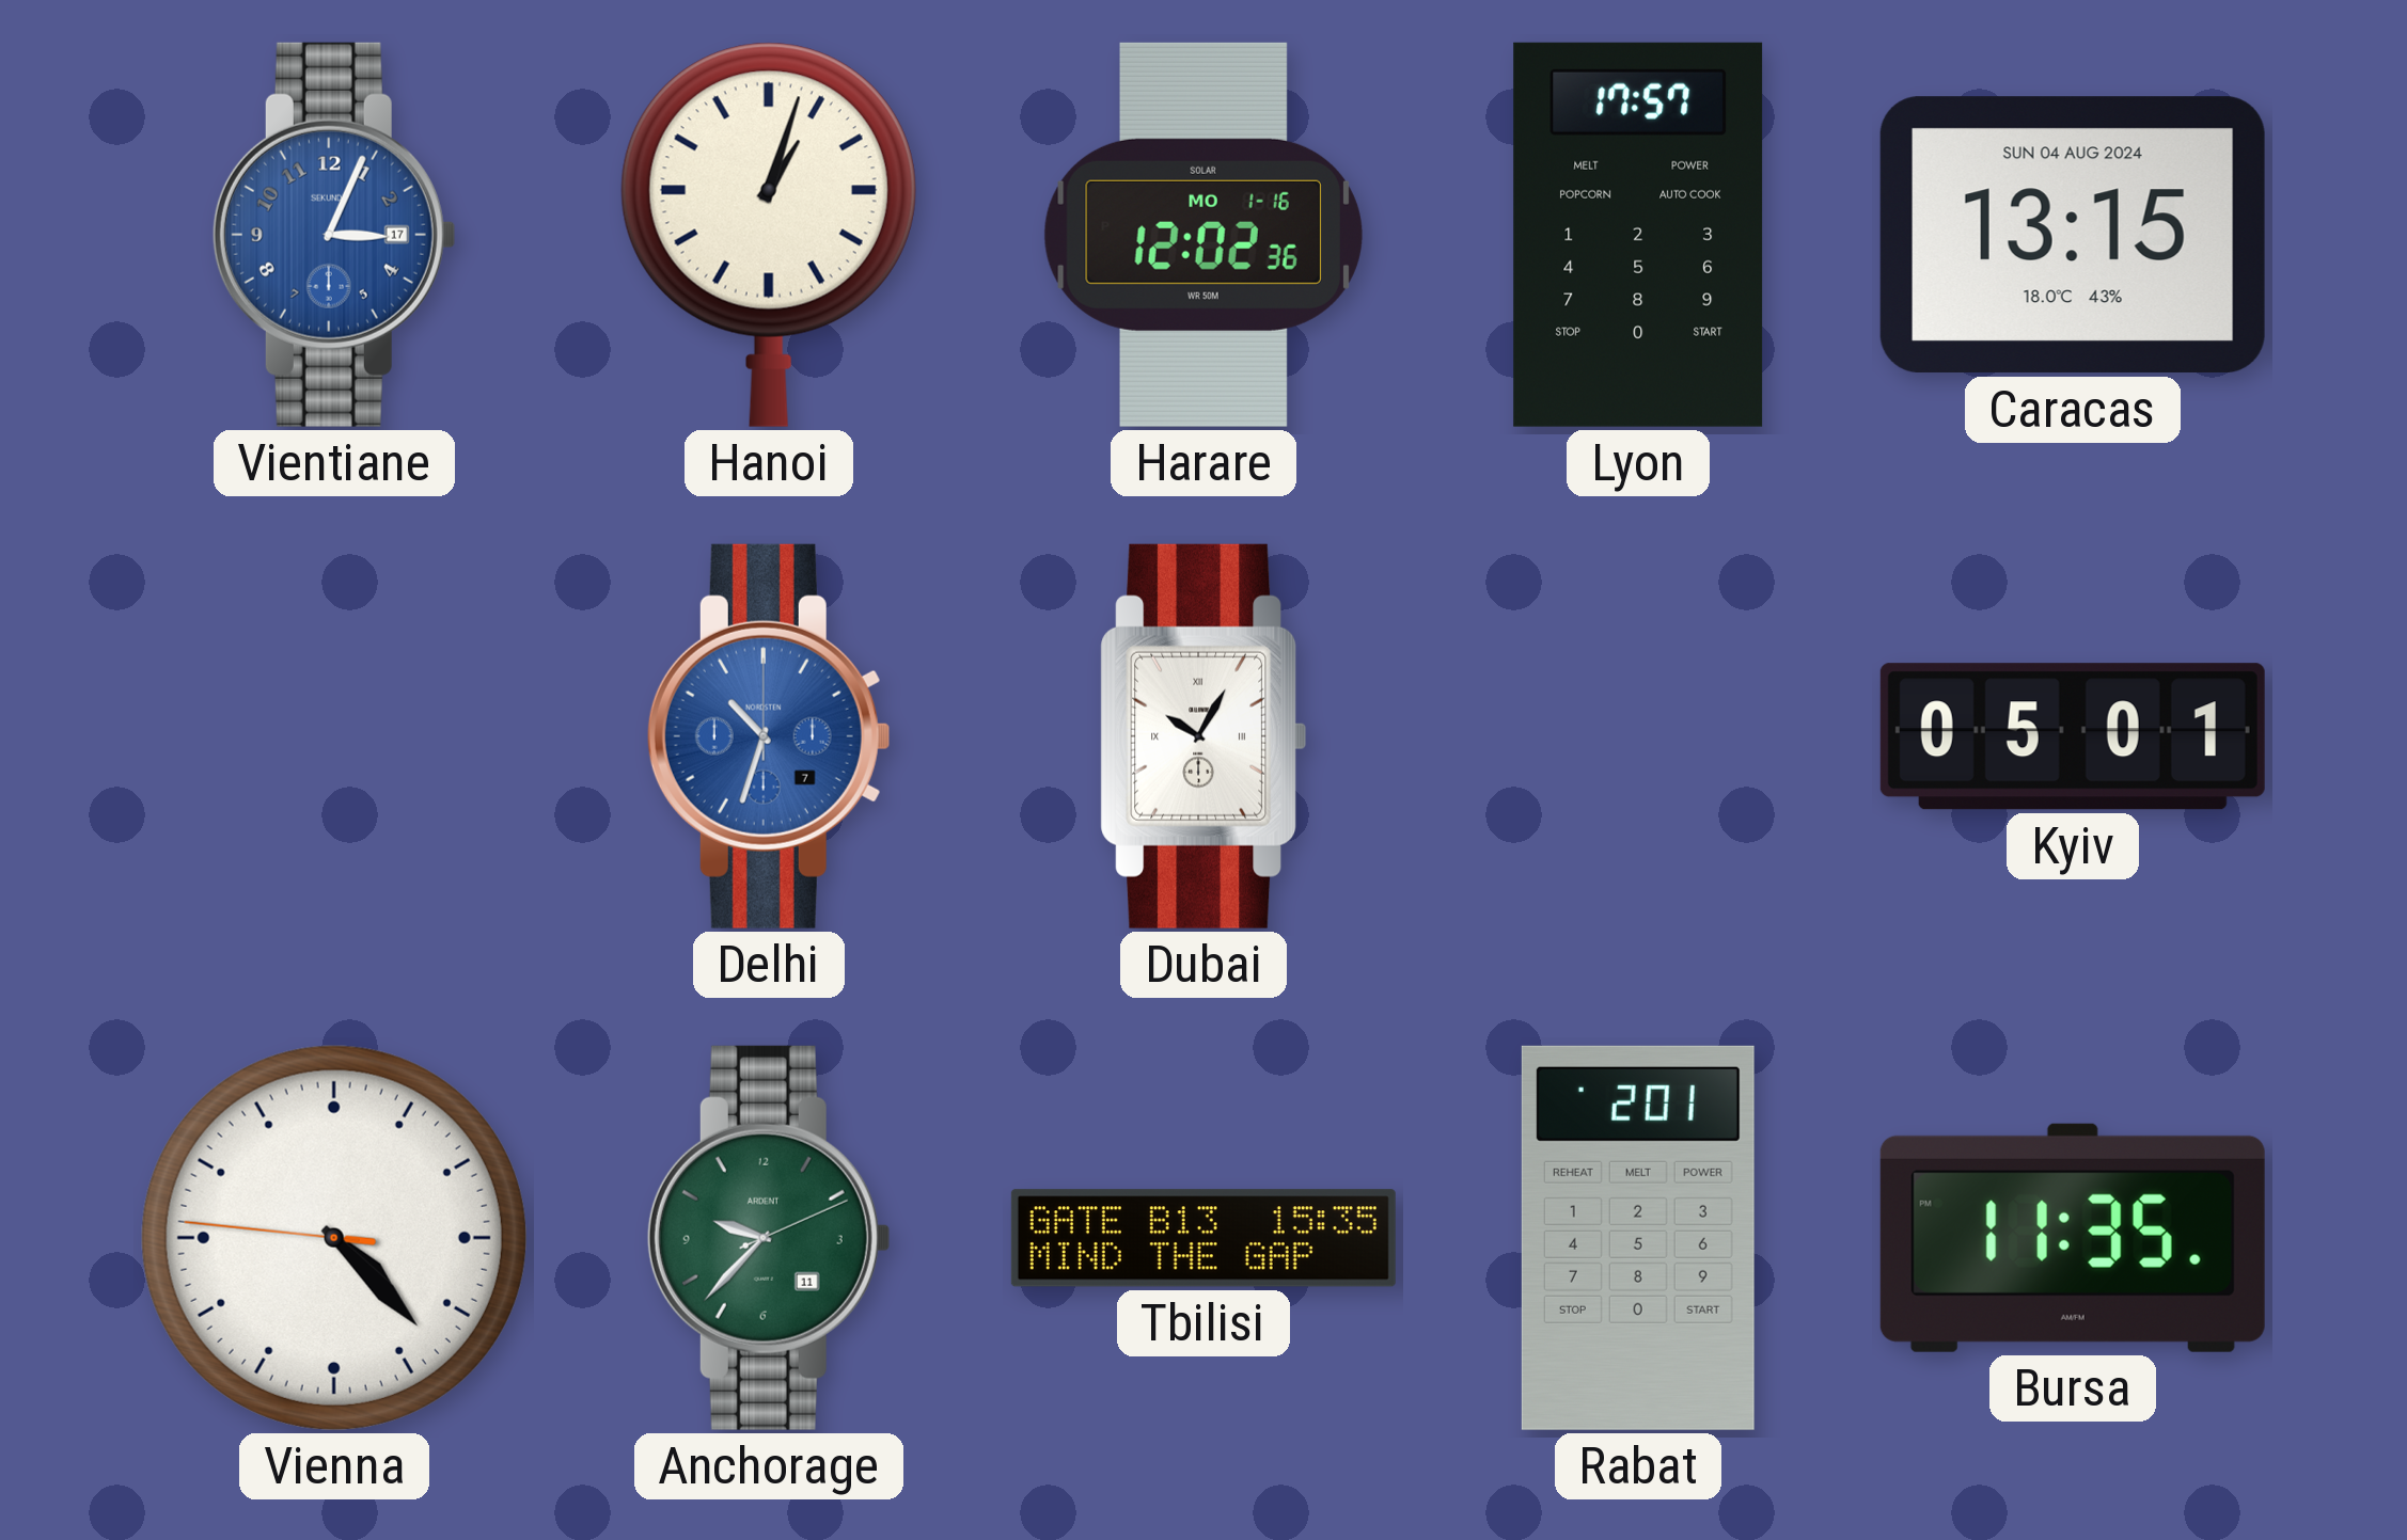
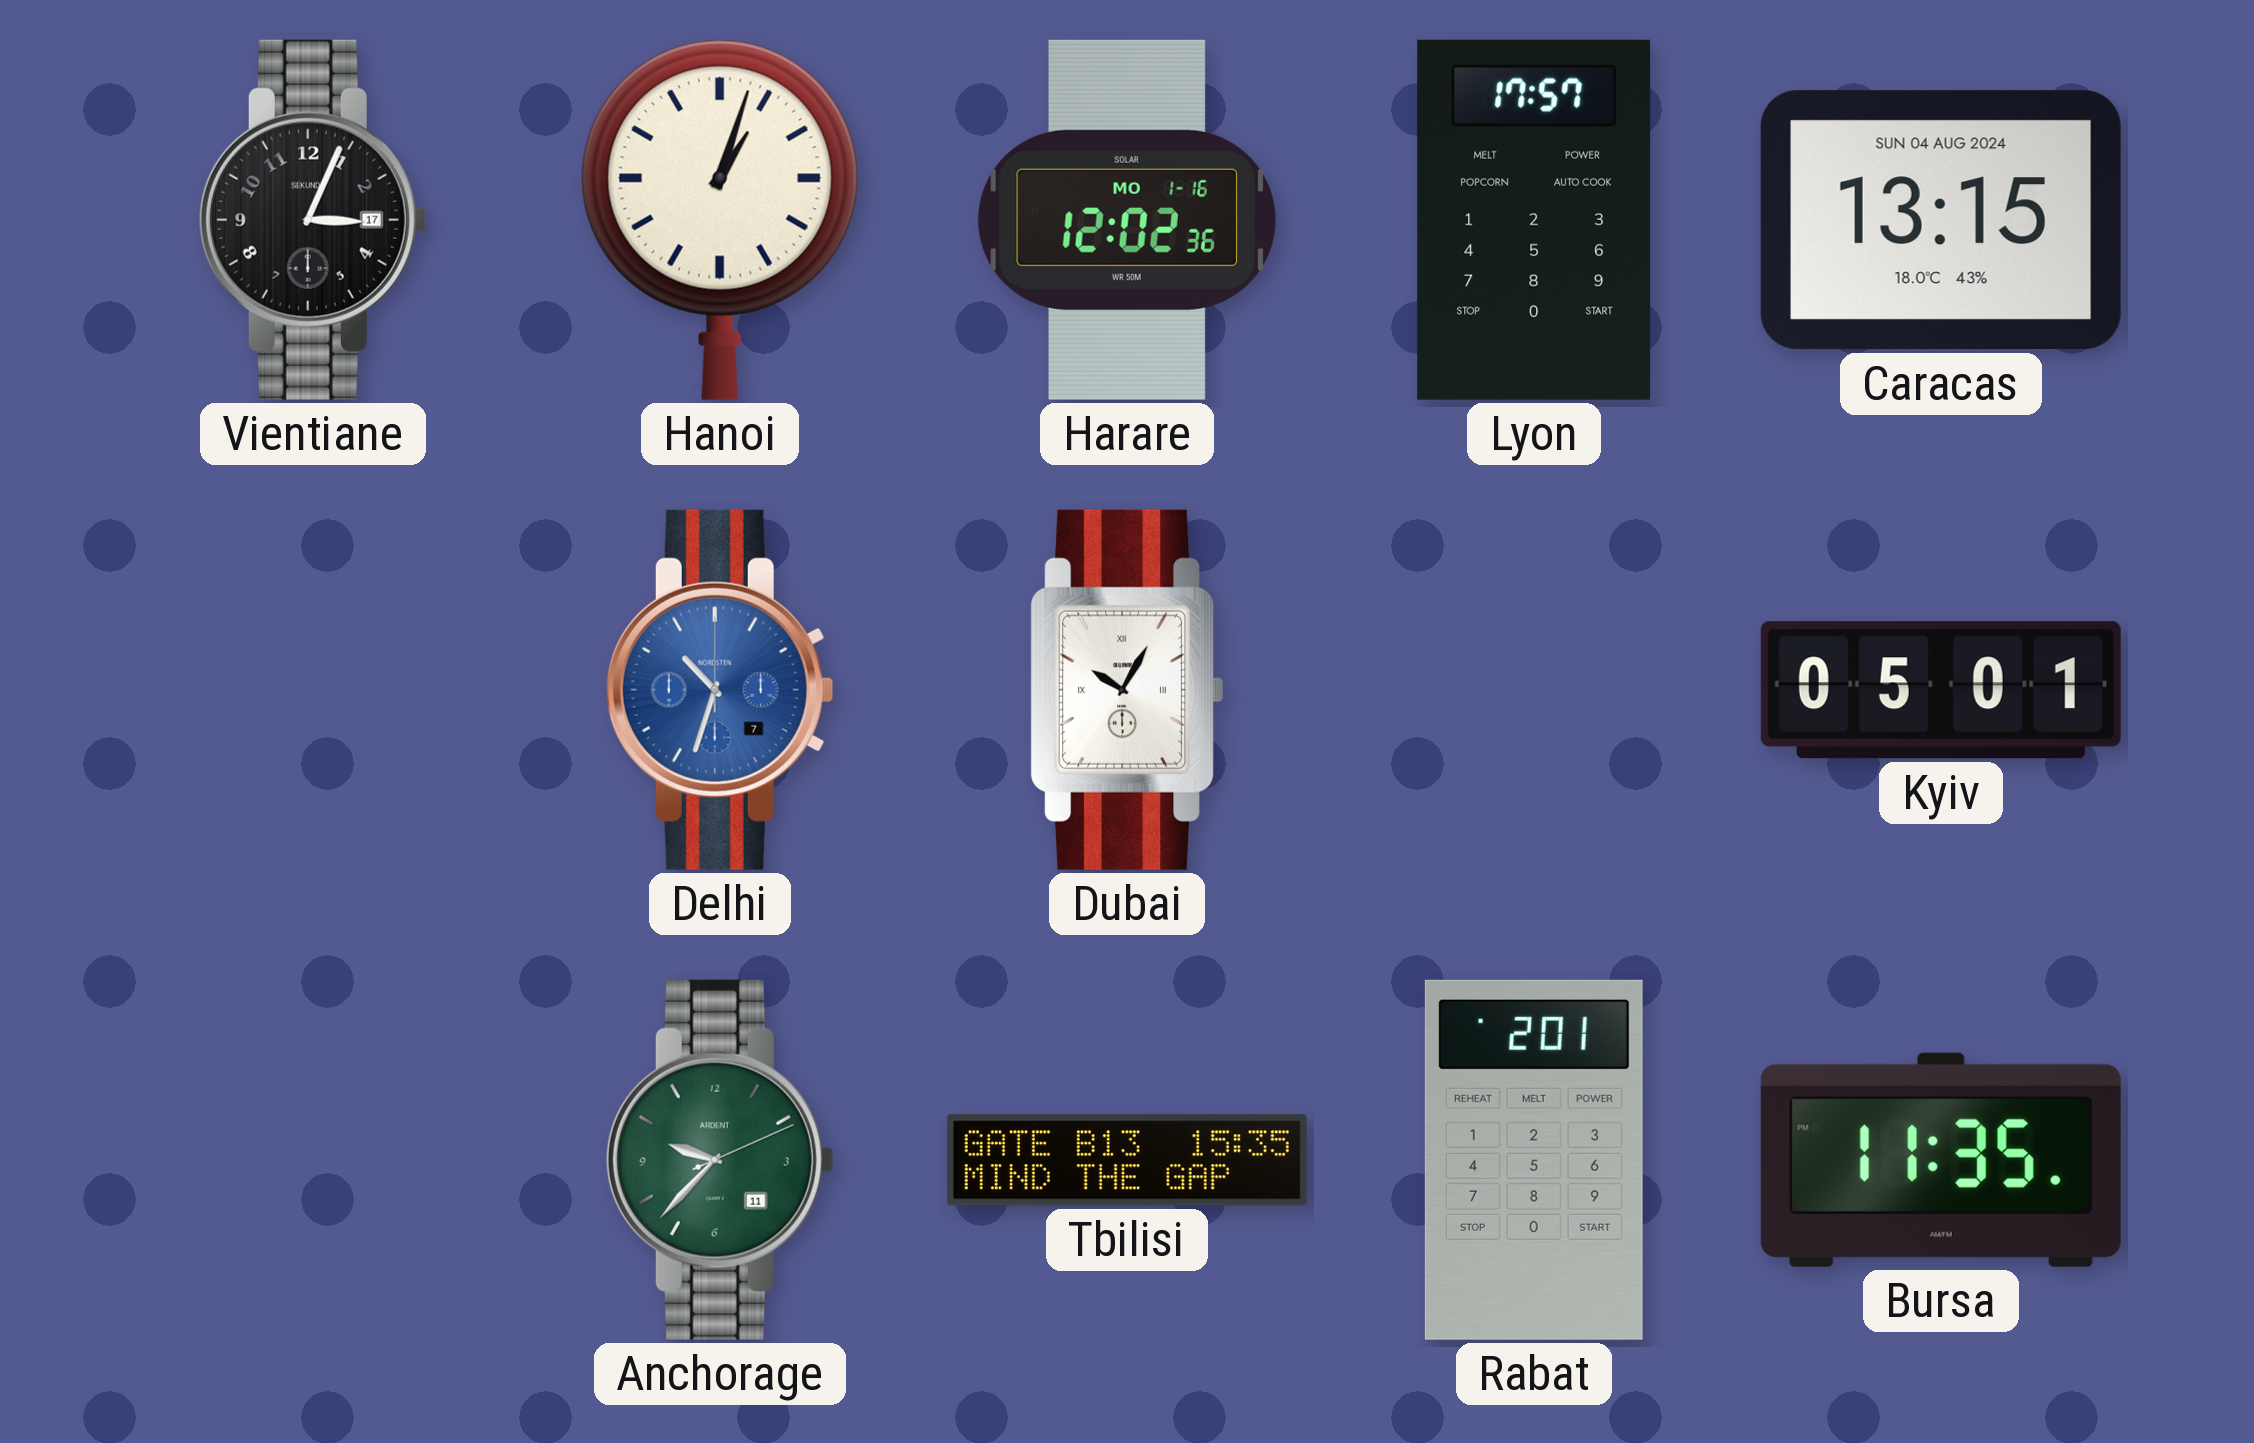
Vientiane dial: blue -> black
Vienna: 4:22 -> none
